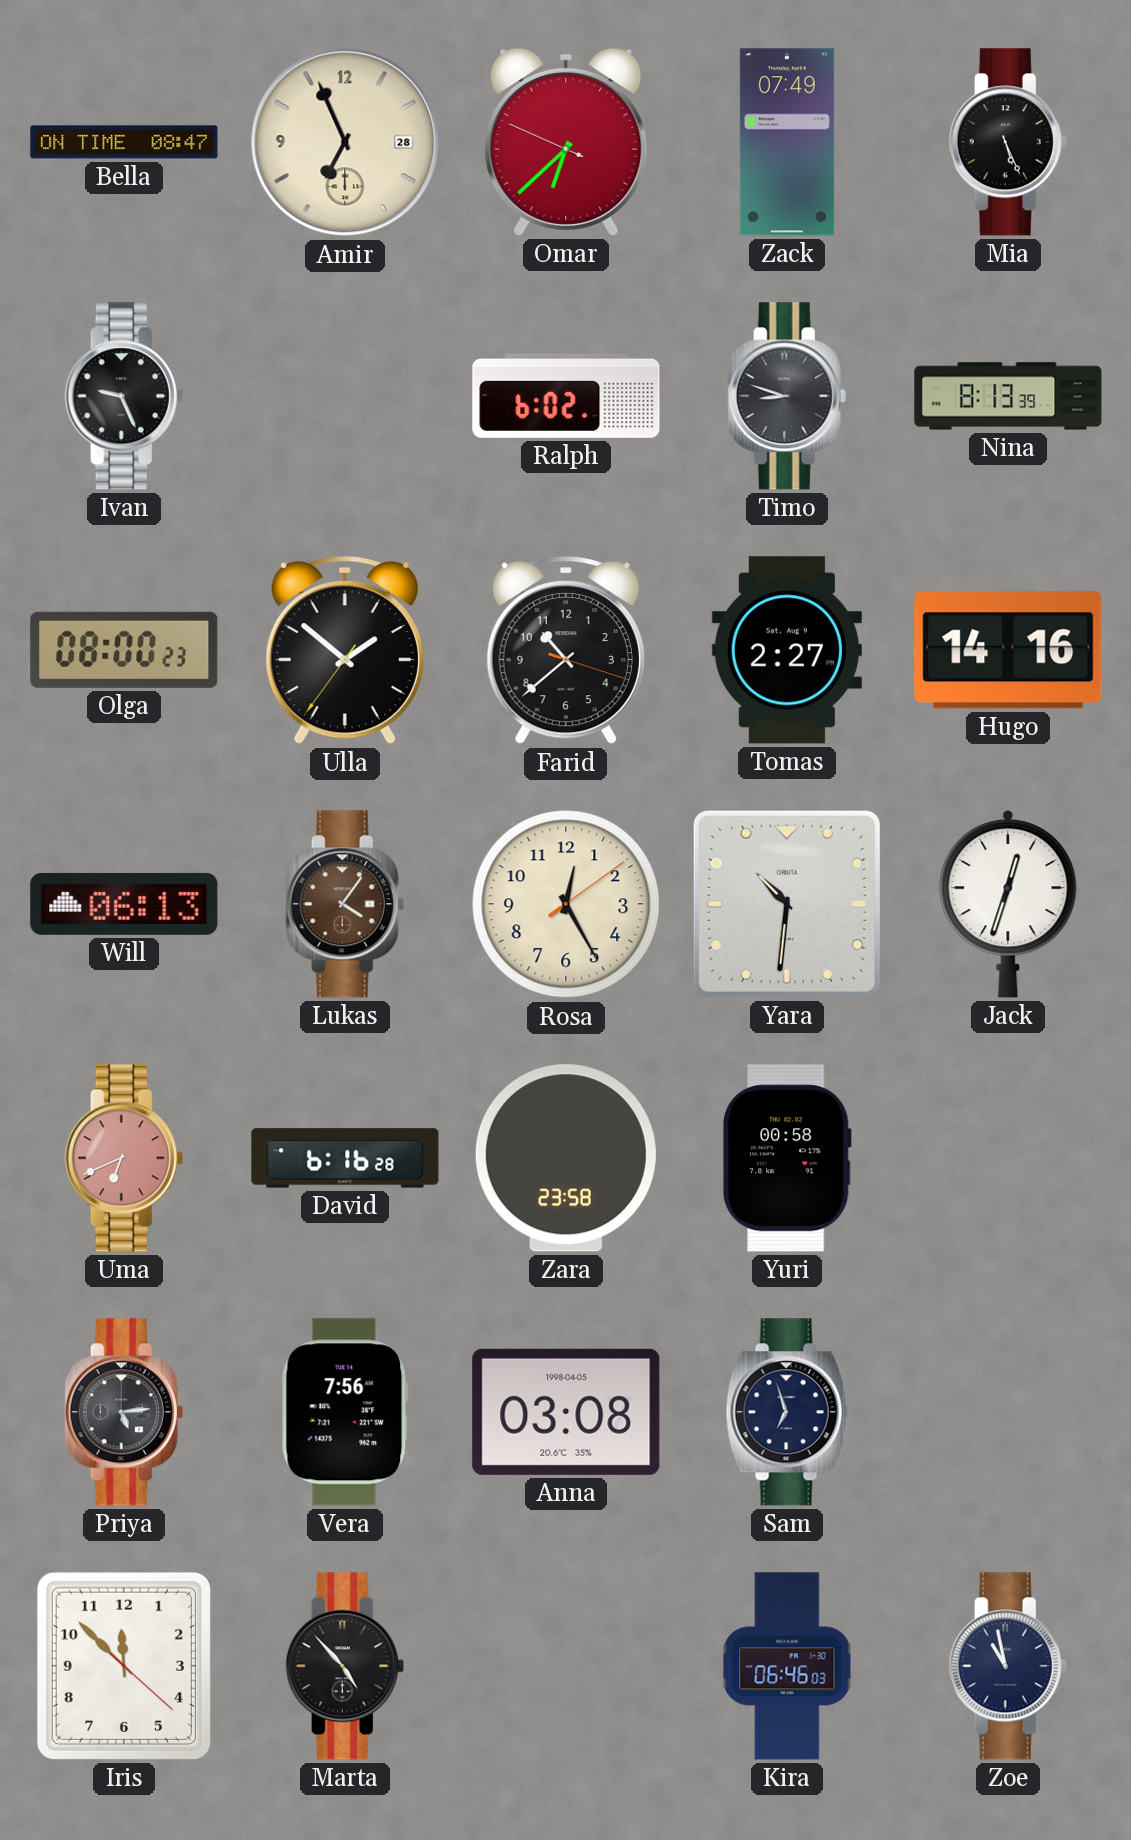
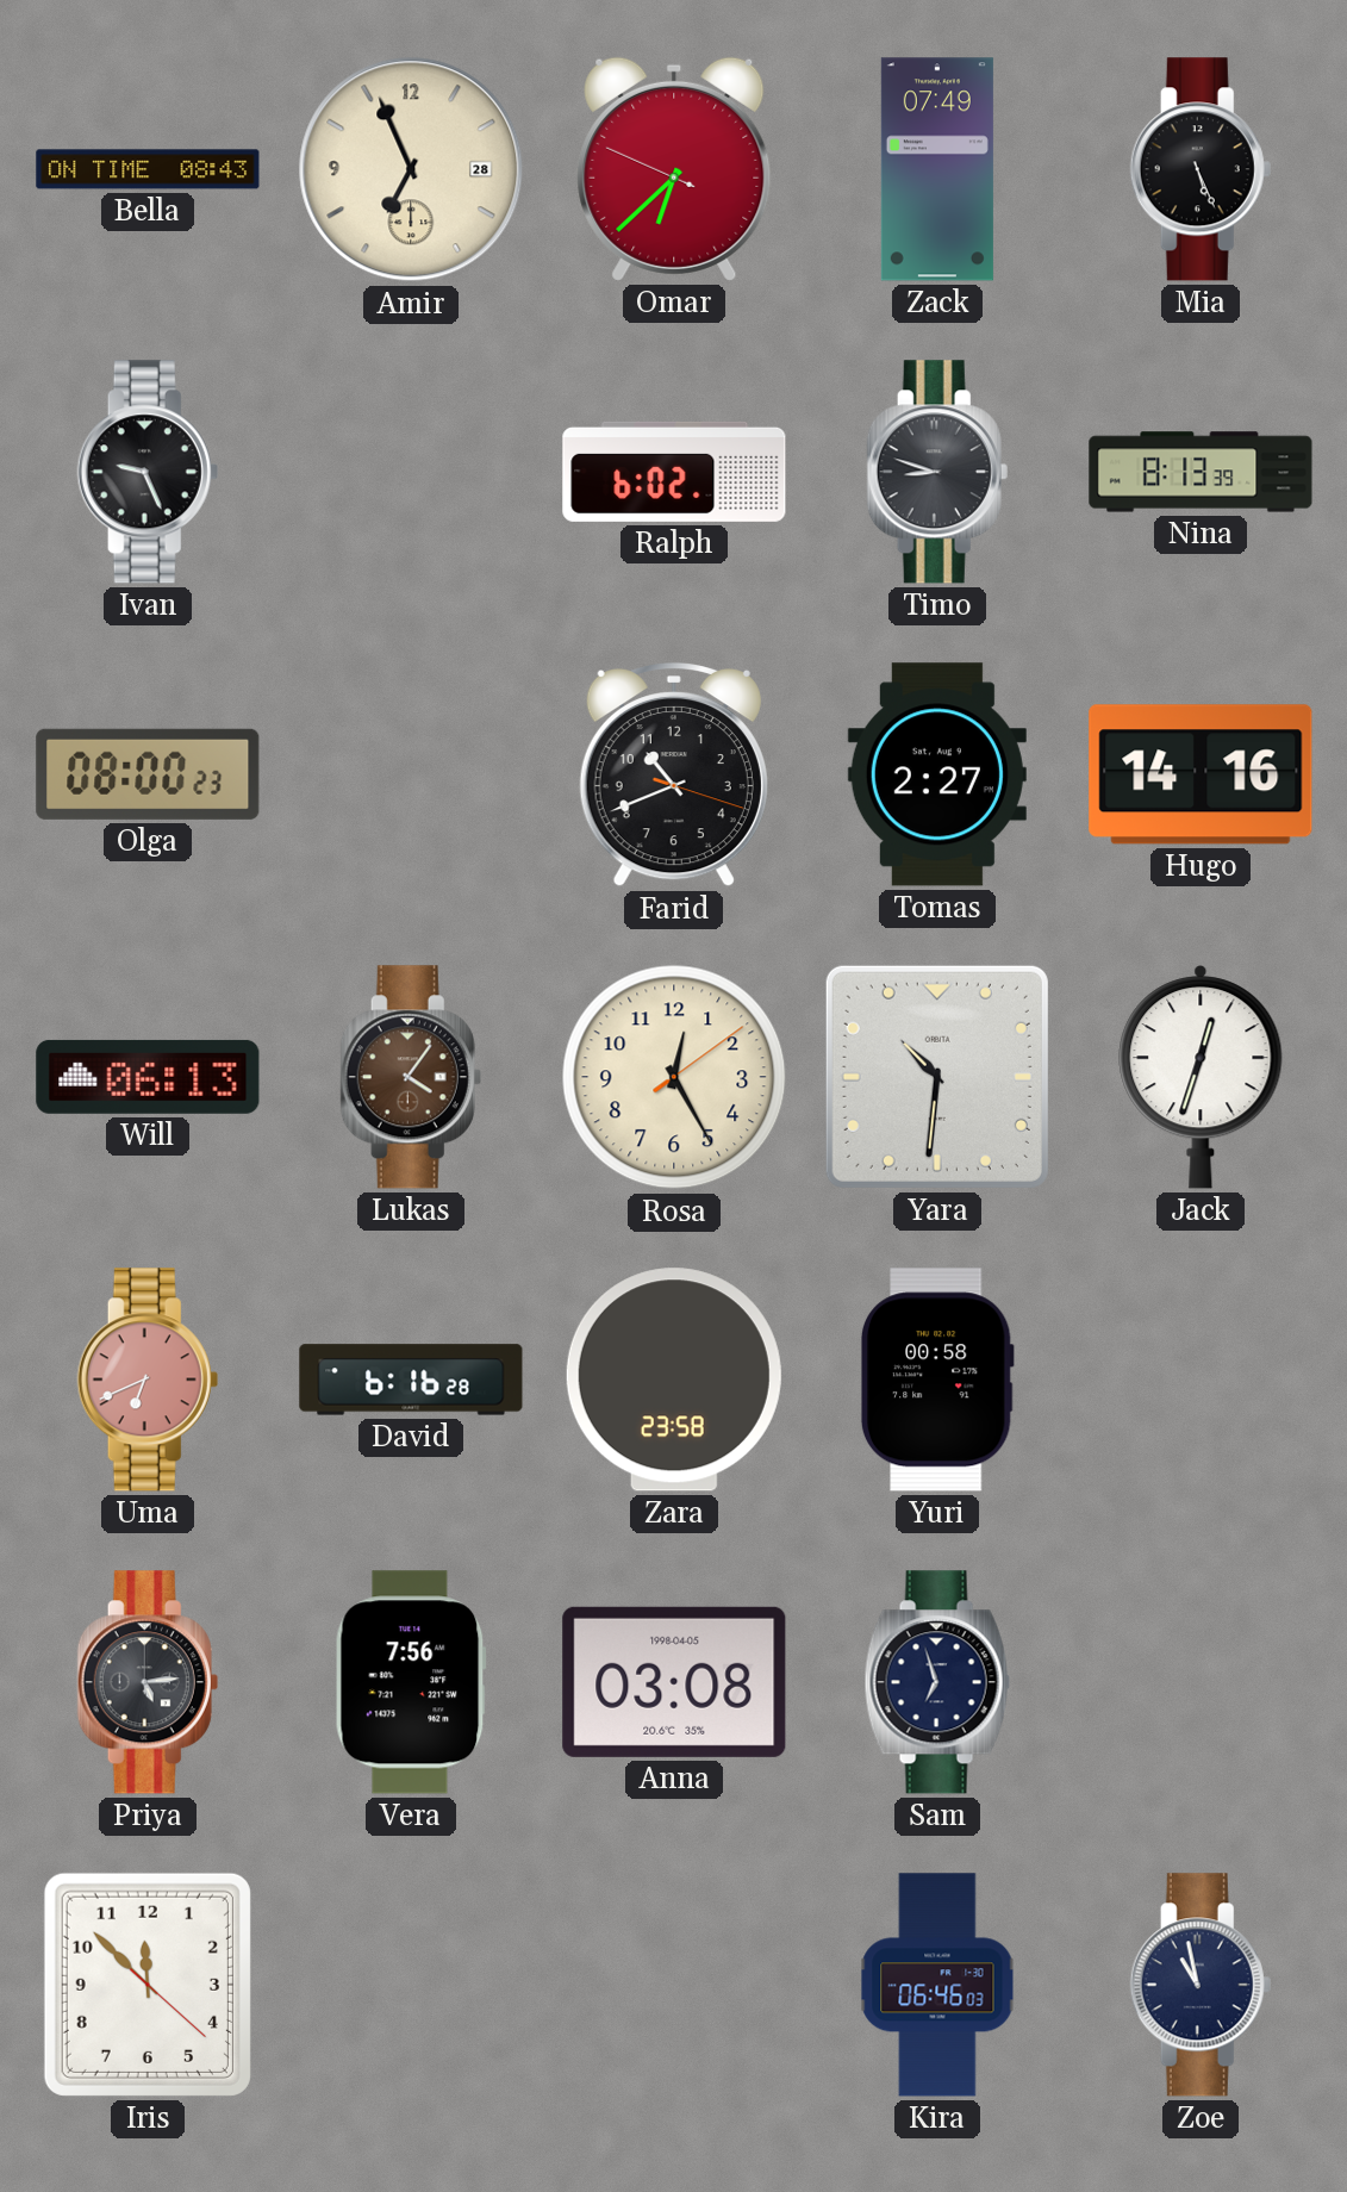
Bella: 08:47 -> 08:43
Ulla: 1:51 -> none
Farid: 10:38 -> 10:41
Marta: 4:53 -> none
